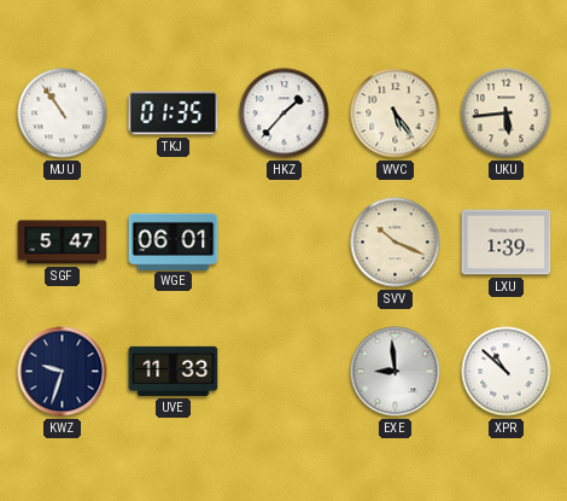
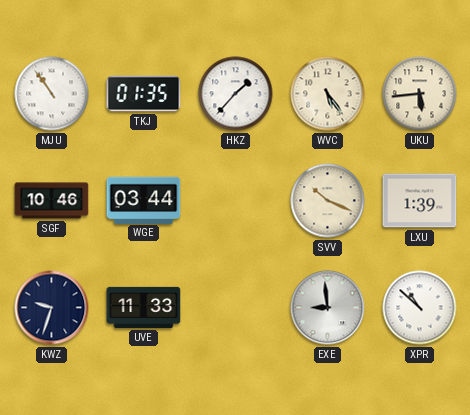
SGF: 5:47 -> 10:46
WGE: 06:01 -> 03:44
